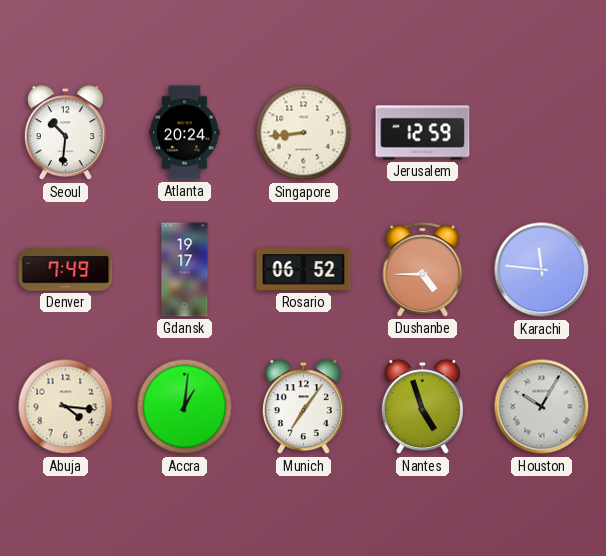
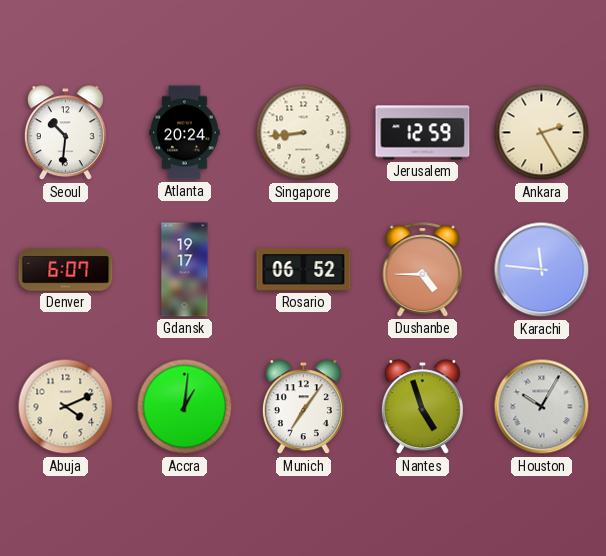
Ankara: none -> 2:25
Denver: 7:49 -> 6:07
Abuja: 4:16 -> 4:11
